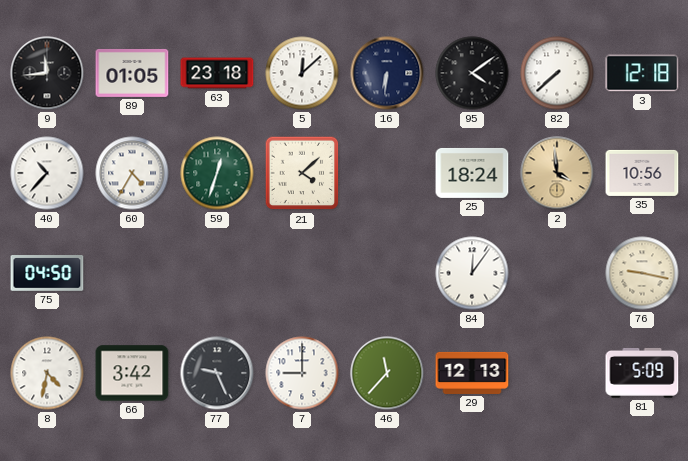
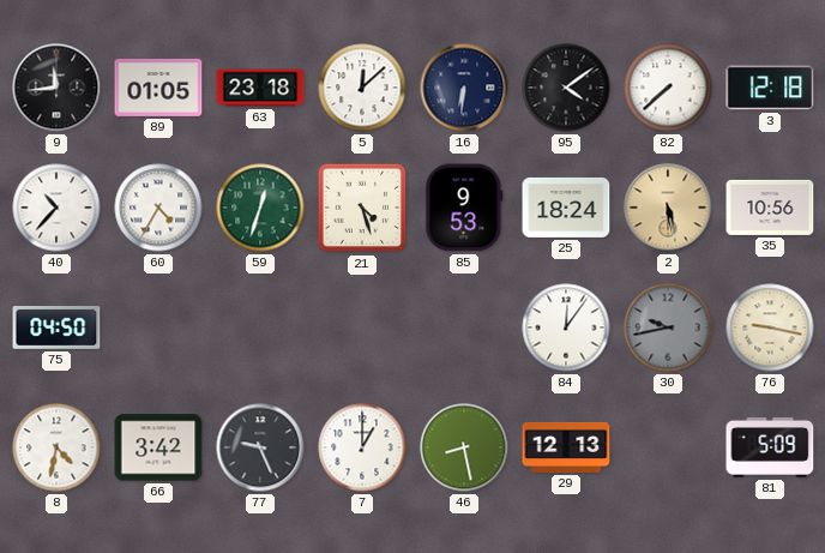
21: 4:08 -> 4:27
85: none -> 9:53
2: 3:59 -> 5:28
30: none -> 9:43
7: 9:00 -> 1:00
46: 11:37 -> 8:28
